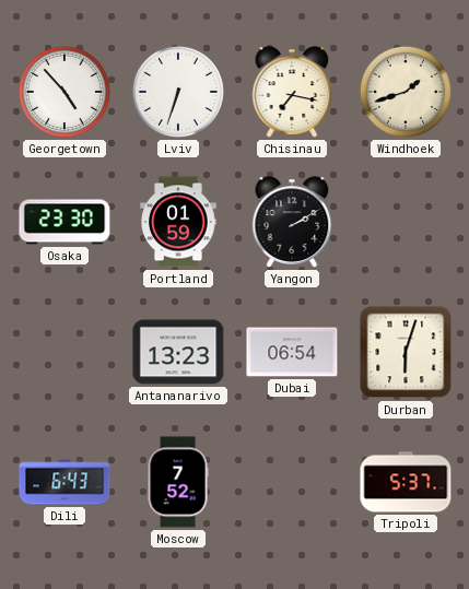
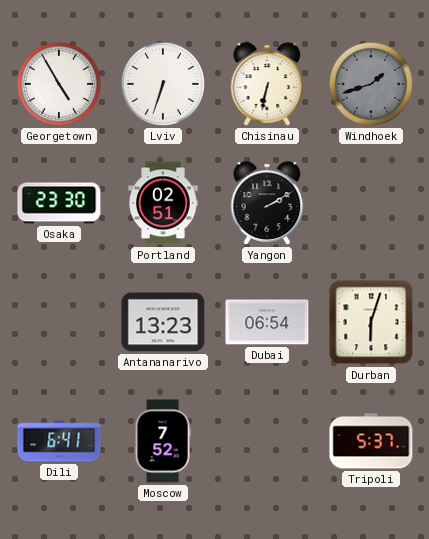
Georgetown: 4:53 -> 4:55
Chisinau: 7:17 -> 6:32
Windhoek dial: cream -> grey
Portland: 01:59 -> 02:51
Dili: 6:43 -> 6:41
